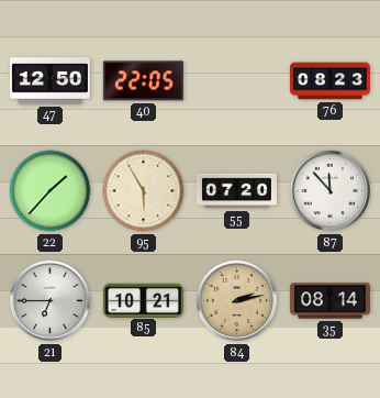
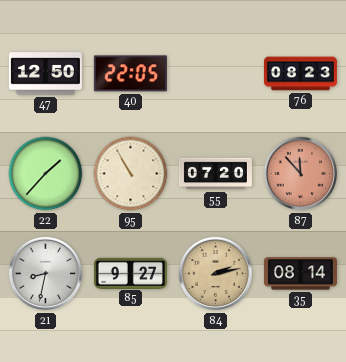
95: 5:55 -> 10:55
87 dial: white -> salmon
21: 6:45 -> 8:32
85: 10:21 -> 9:27
